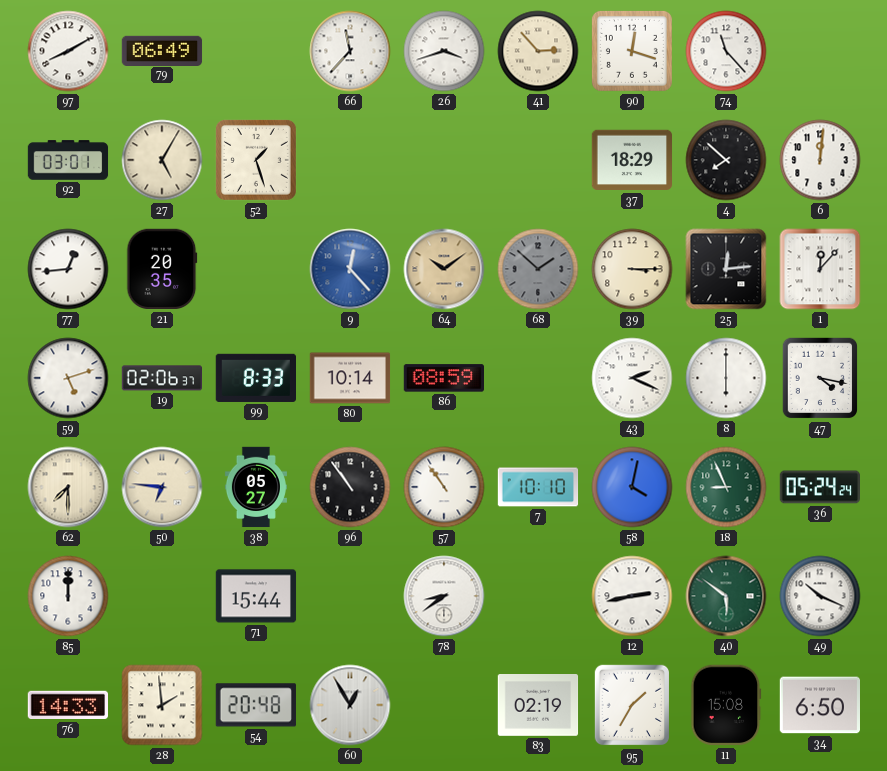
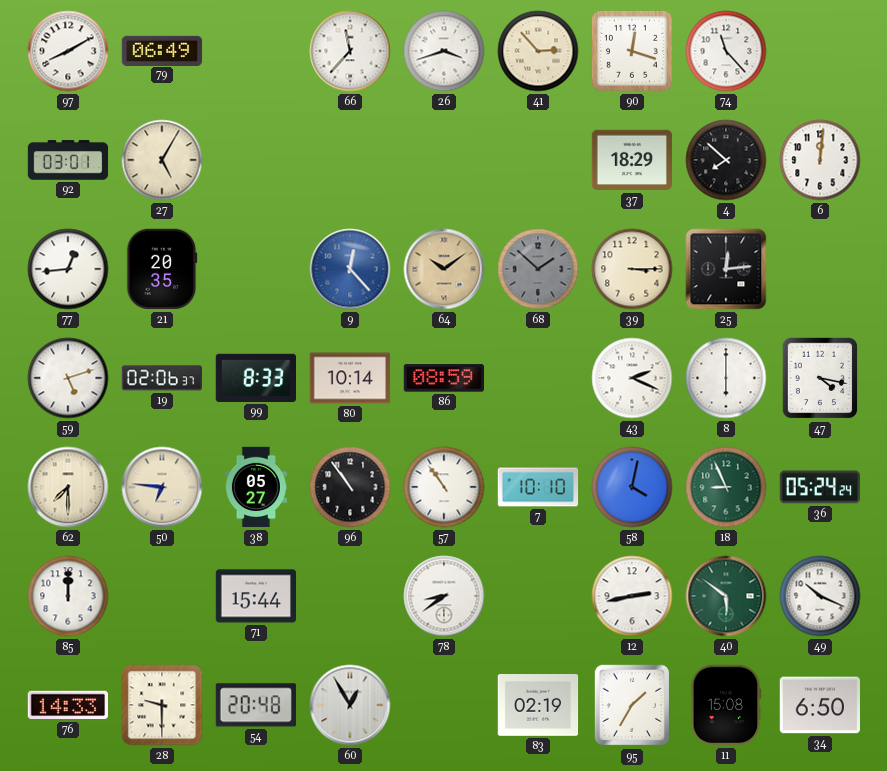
52: 1:27 -> none
1: 12:07 -> none
28: 1:59 -> 9:30
